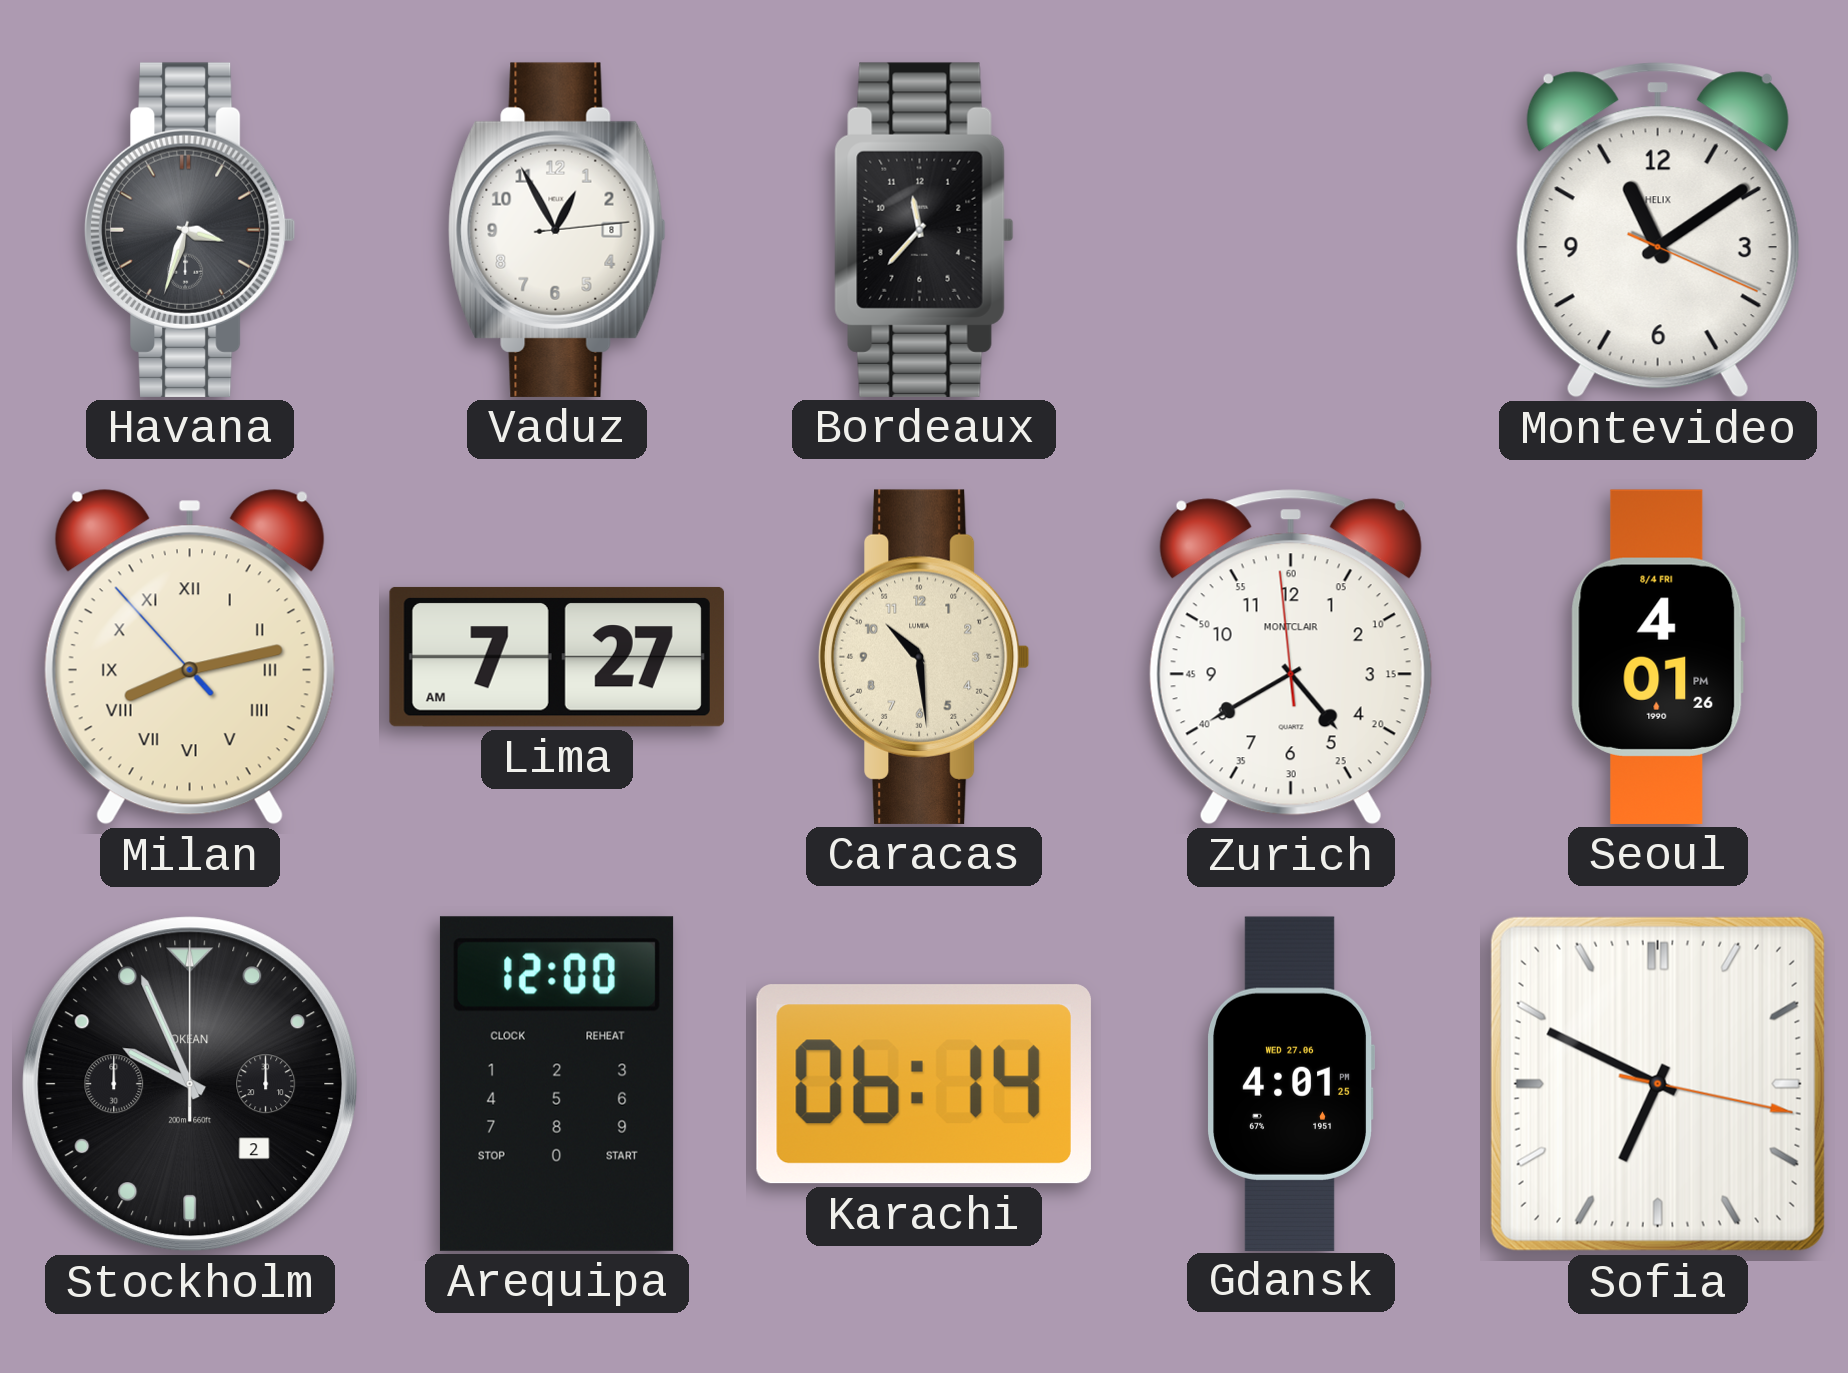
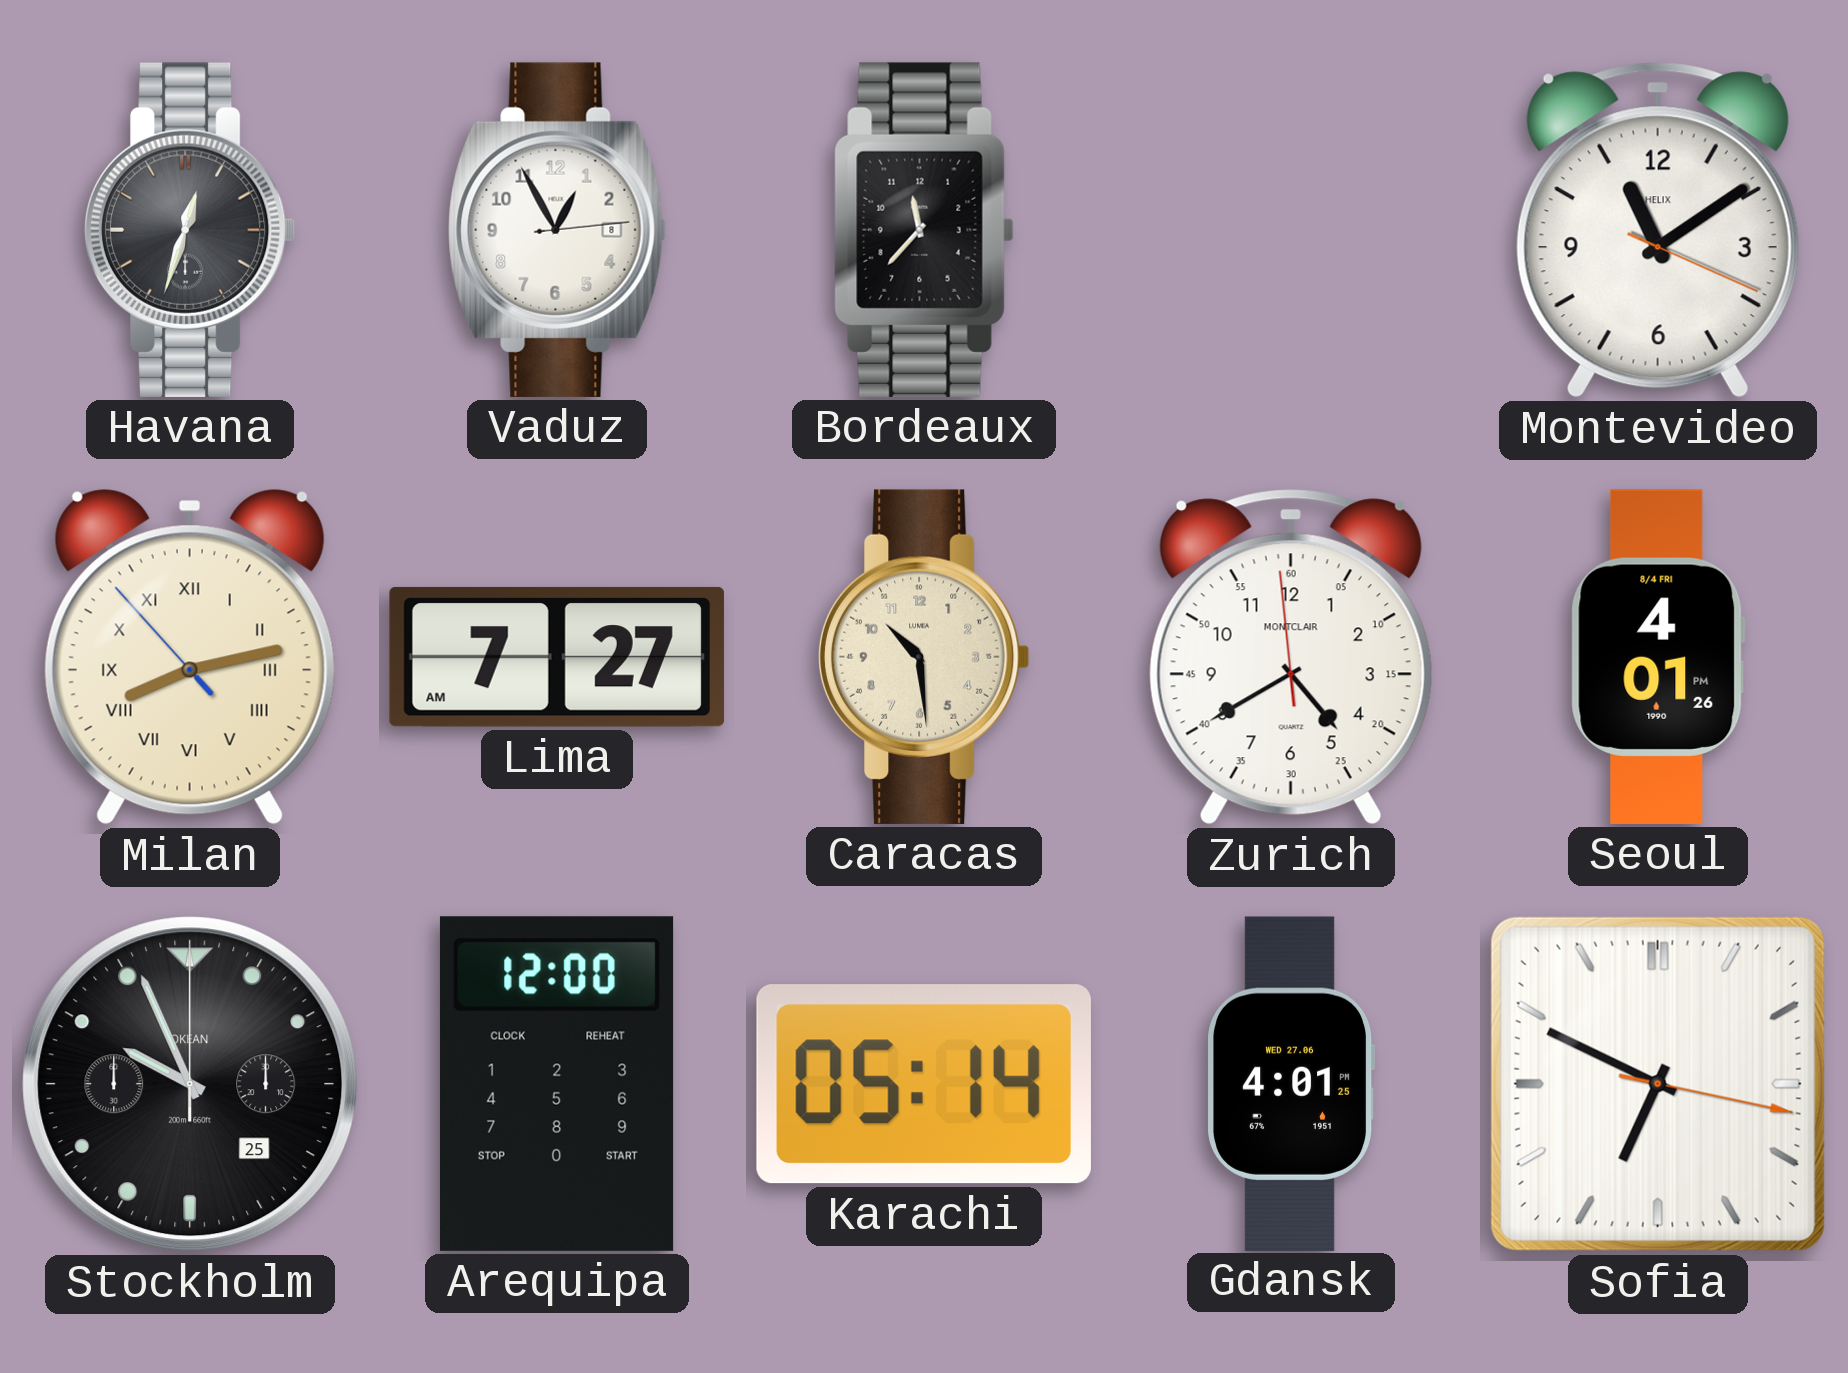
Havana: 3:33 -> 12:33
Stockholm date: 2 -> 25
Karachi: 06:14 -> 05:14
